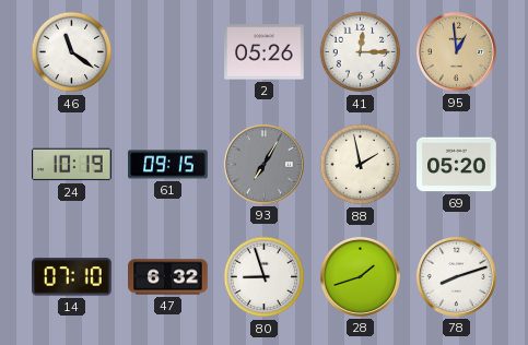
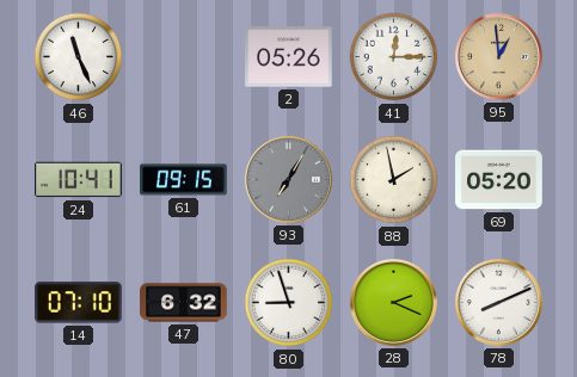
46: 11:21 -> 11:26
24: 10:19 -> 10:41
28: 1:42 -> 2:19
78: 8:12 -> 8:11
